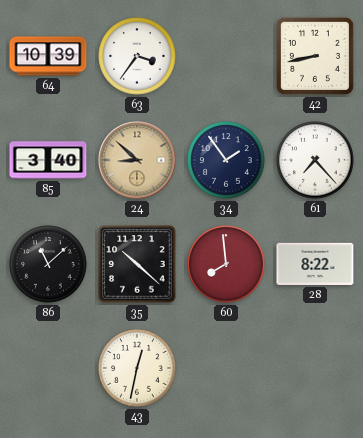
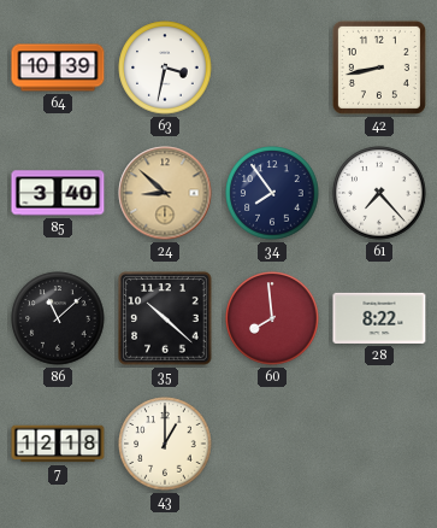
63: 3:36 -> 3:32
34: 1:54 -> 7:54
7: none -> 12:18
43: 12:32 -> 1:00
